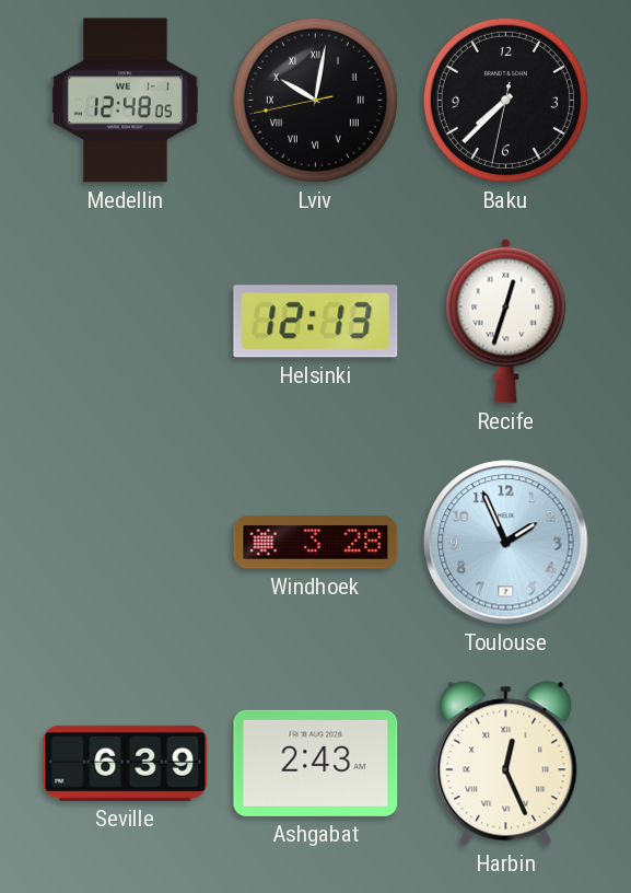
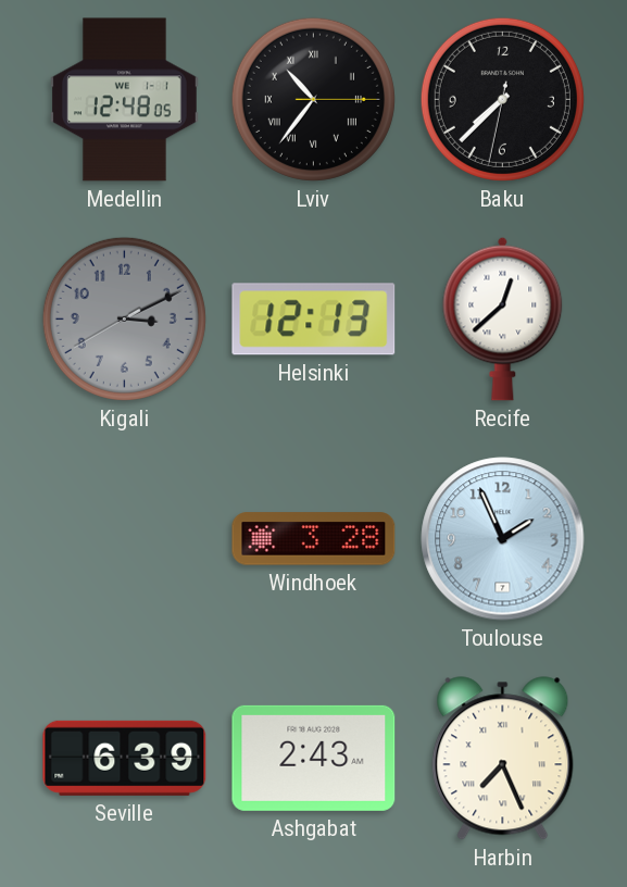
Lviv: 10:01 -> 10:36
Kigali: none -> 3:10
Recife: 12:33 -> 12:38
Harbin: 12:26 -> 7:26
